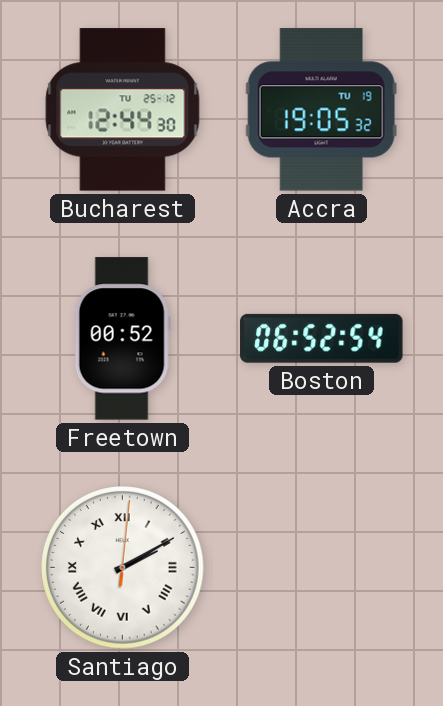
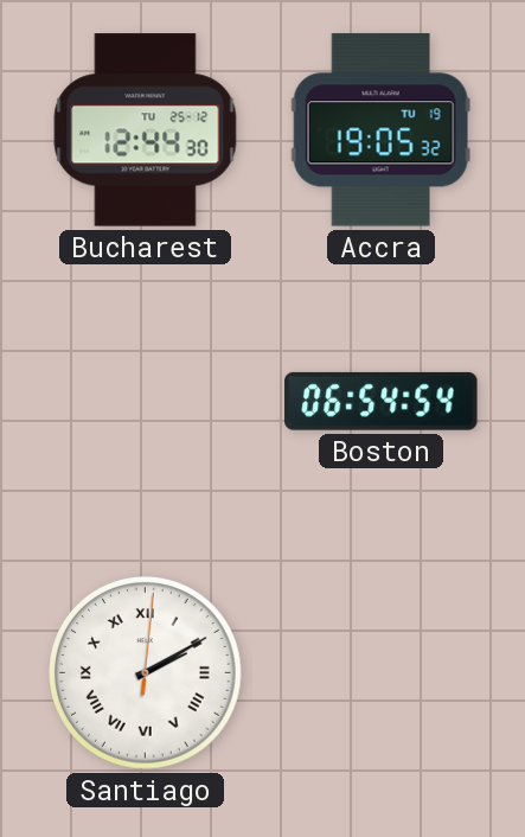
Freetown: 00:52 -> none
Boston: 06:52 -> 06:54
